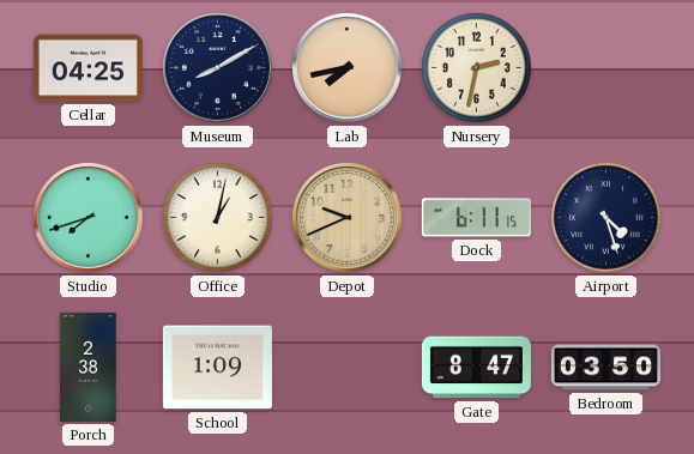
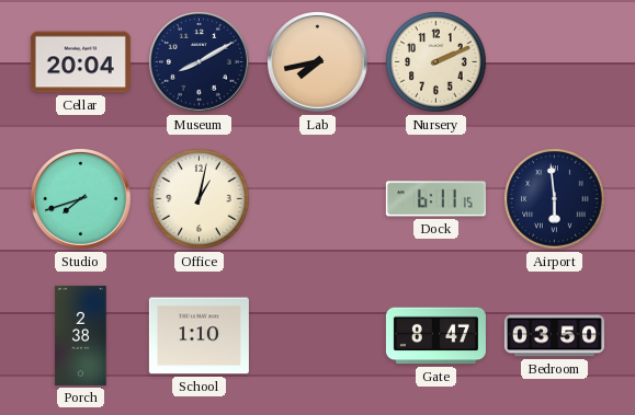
Cellar: 04:25 -> 20:04
Nursery: 2:32 -> 2:11
Depot: 9:41 -> none
Airport: 4:27 -> 5:59
School: 1:09 -> 1:10
